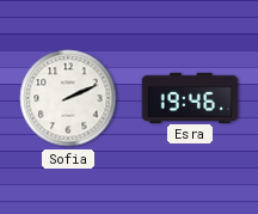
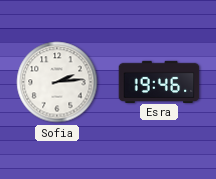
Sofia: 2:11 -> 2:14
